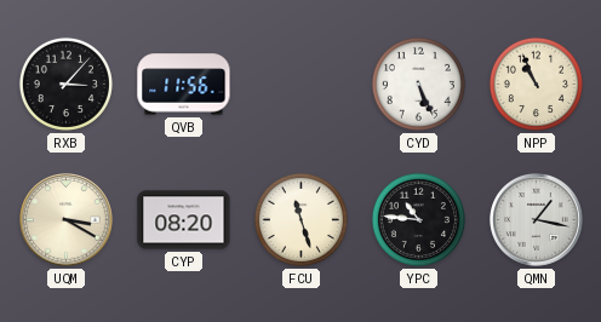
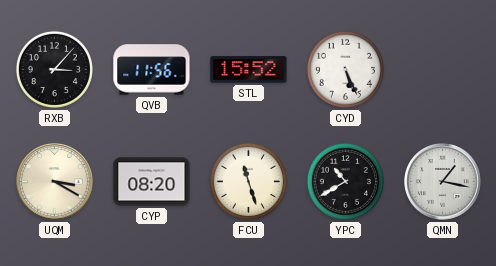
STL: none -> 15:52
NPP: 10:56 -> none
YPC: 10:46 -> 10:40
